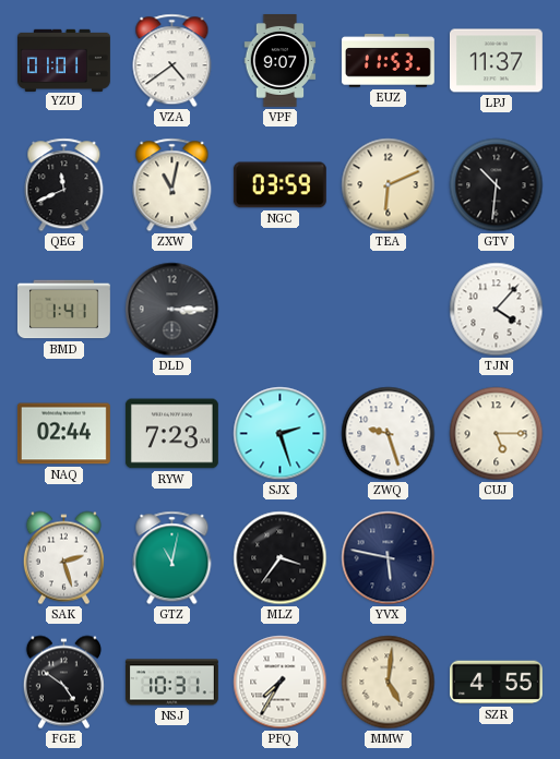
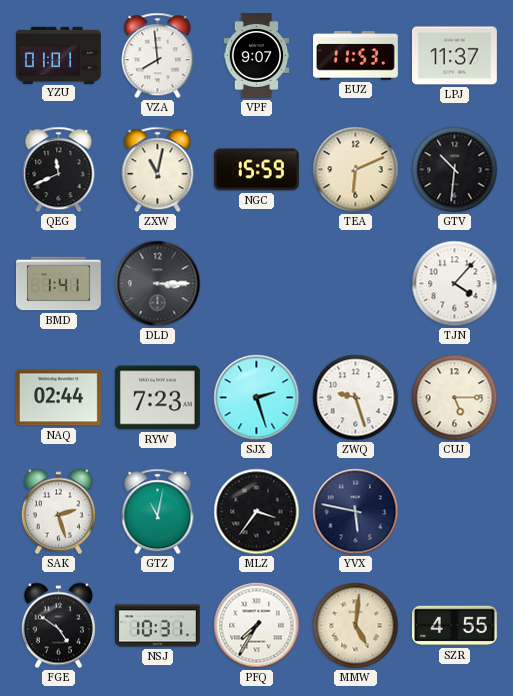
VZA: 4:39 -> 7:59
NGC: 03:59 -> 15:59
